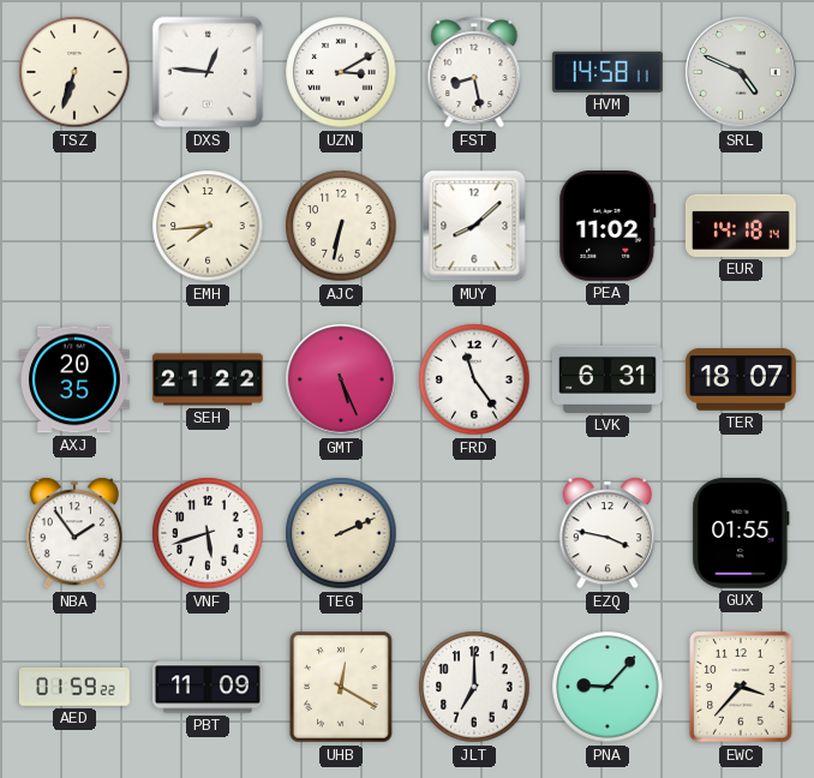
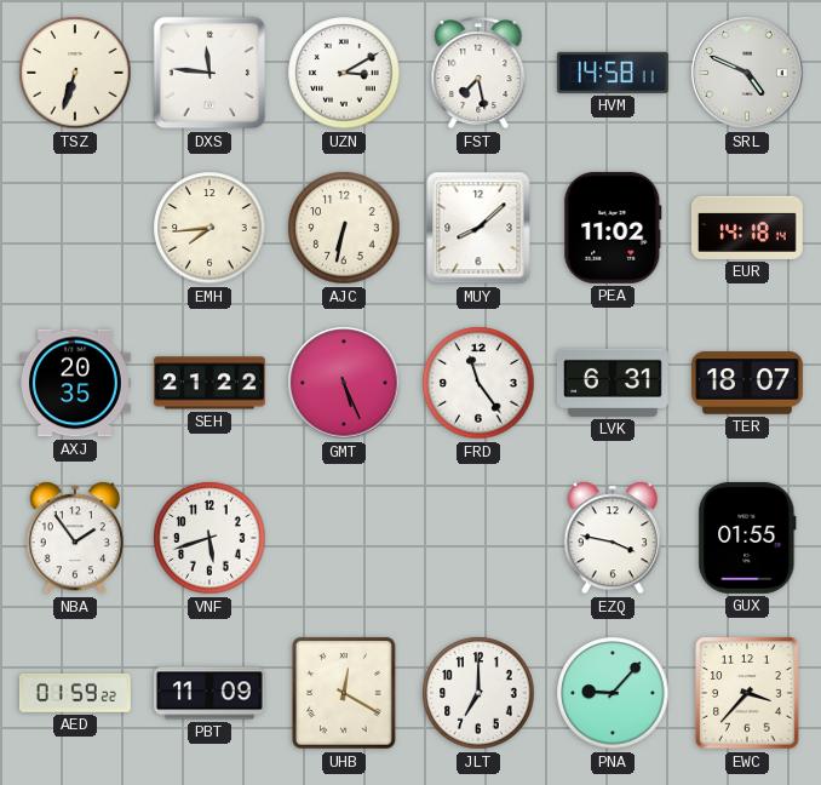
DXS: 12:46 -> 11:46
FST: 8:28 -> 7:28
TEG: 2:11 -> none
